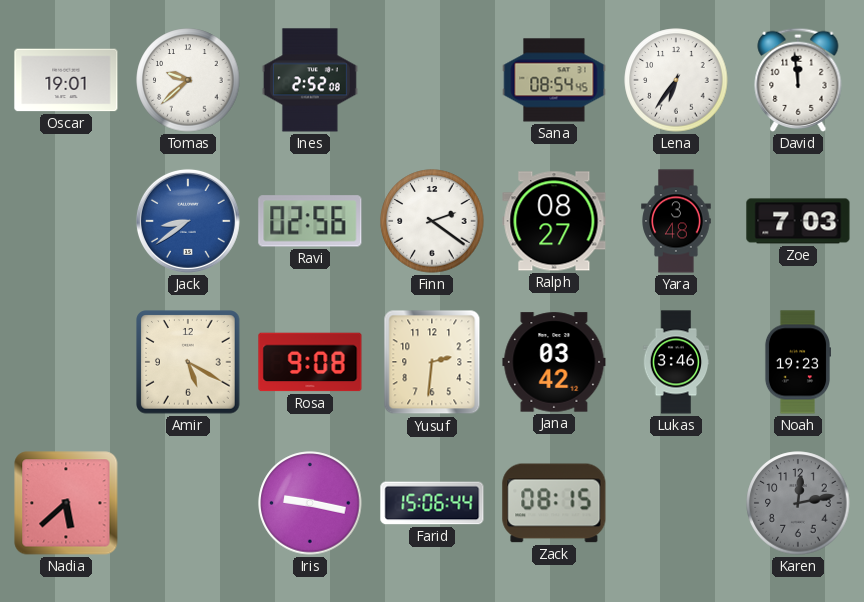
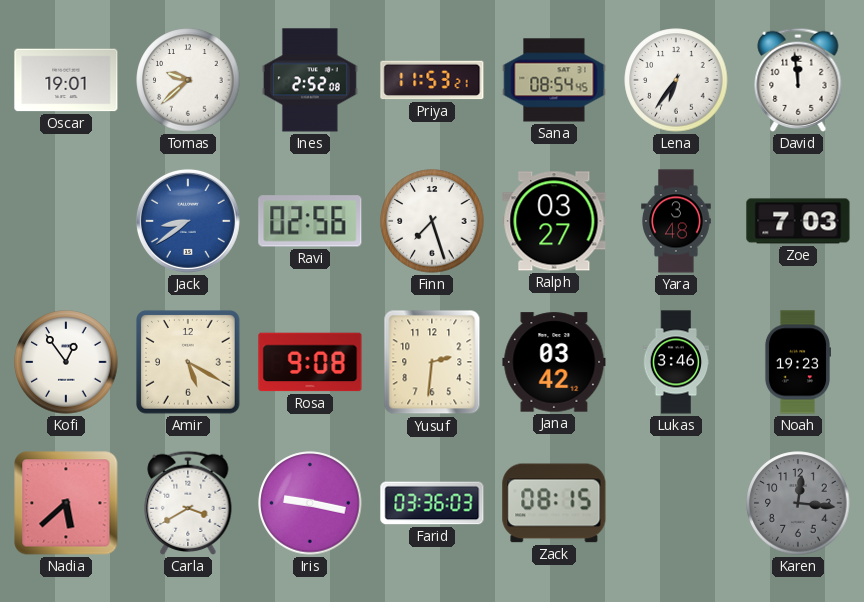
Priya: none -> 11:53
Finn: 2:21 -> 7:27
Ralph: 08:27 -> 03:27
Kofi: none -> 12:54
Carla: none -> 3:40
Farid: 15:06 -> 03:36
Karen: 12:13 -> 12:16
